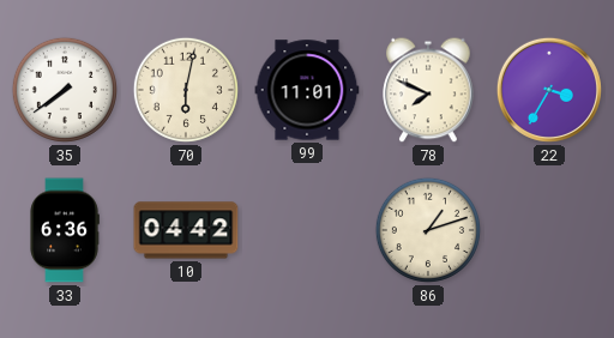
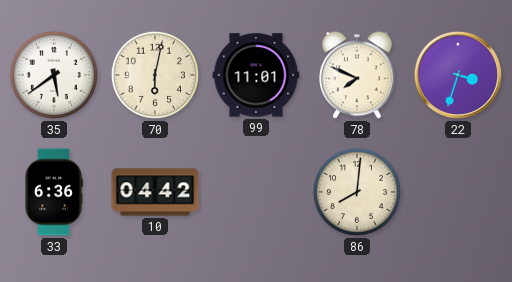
35: 7:39 -> 5:39
22: 3:35 -> 3:33
86: 1:12 -> 8:01
